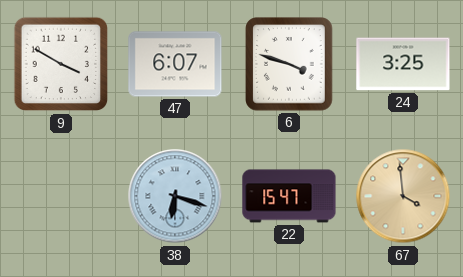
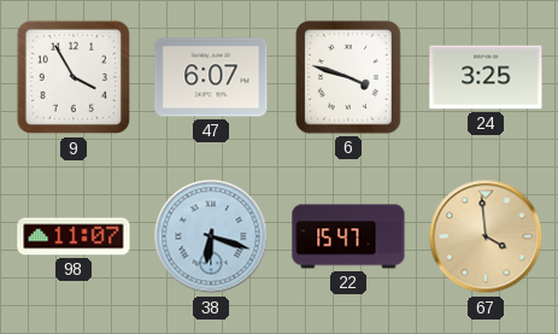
9: 3:50 -> 3:55
98: none -> 11:07
